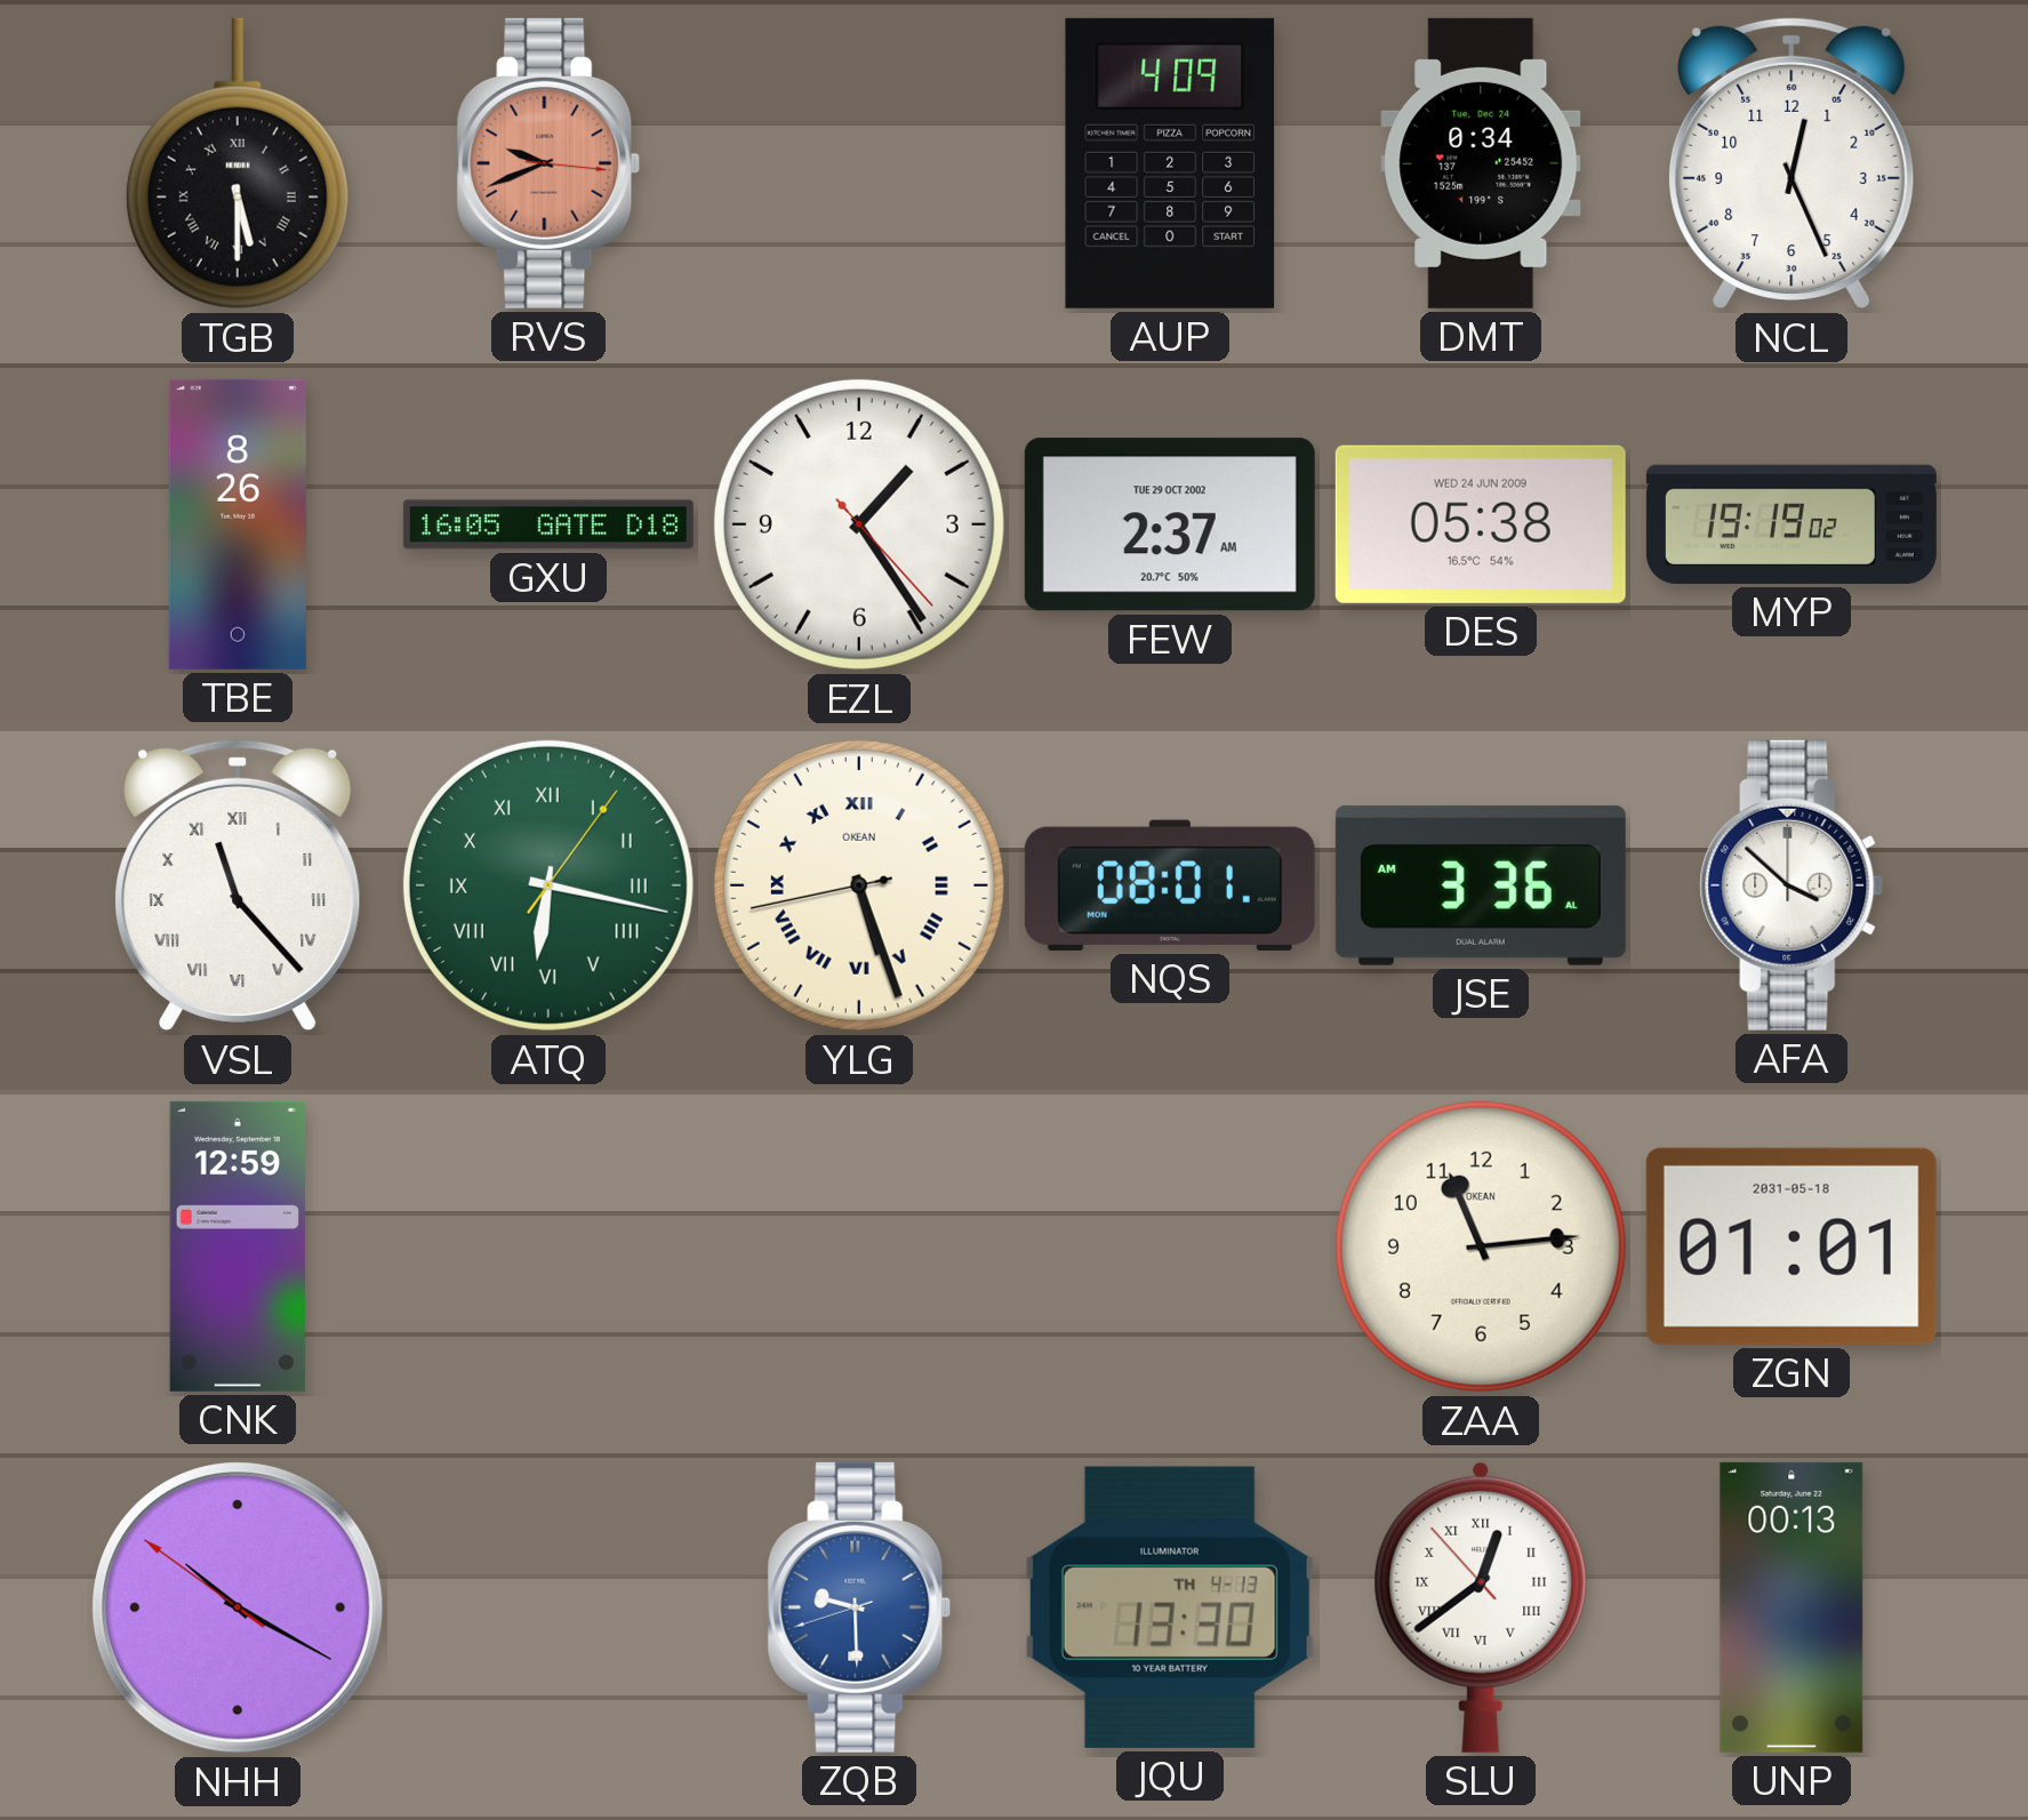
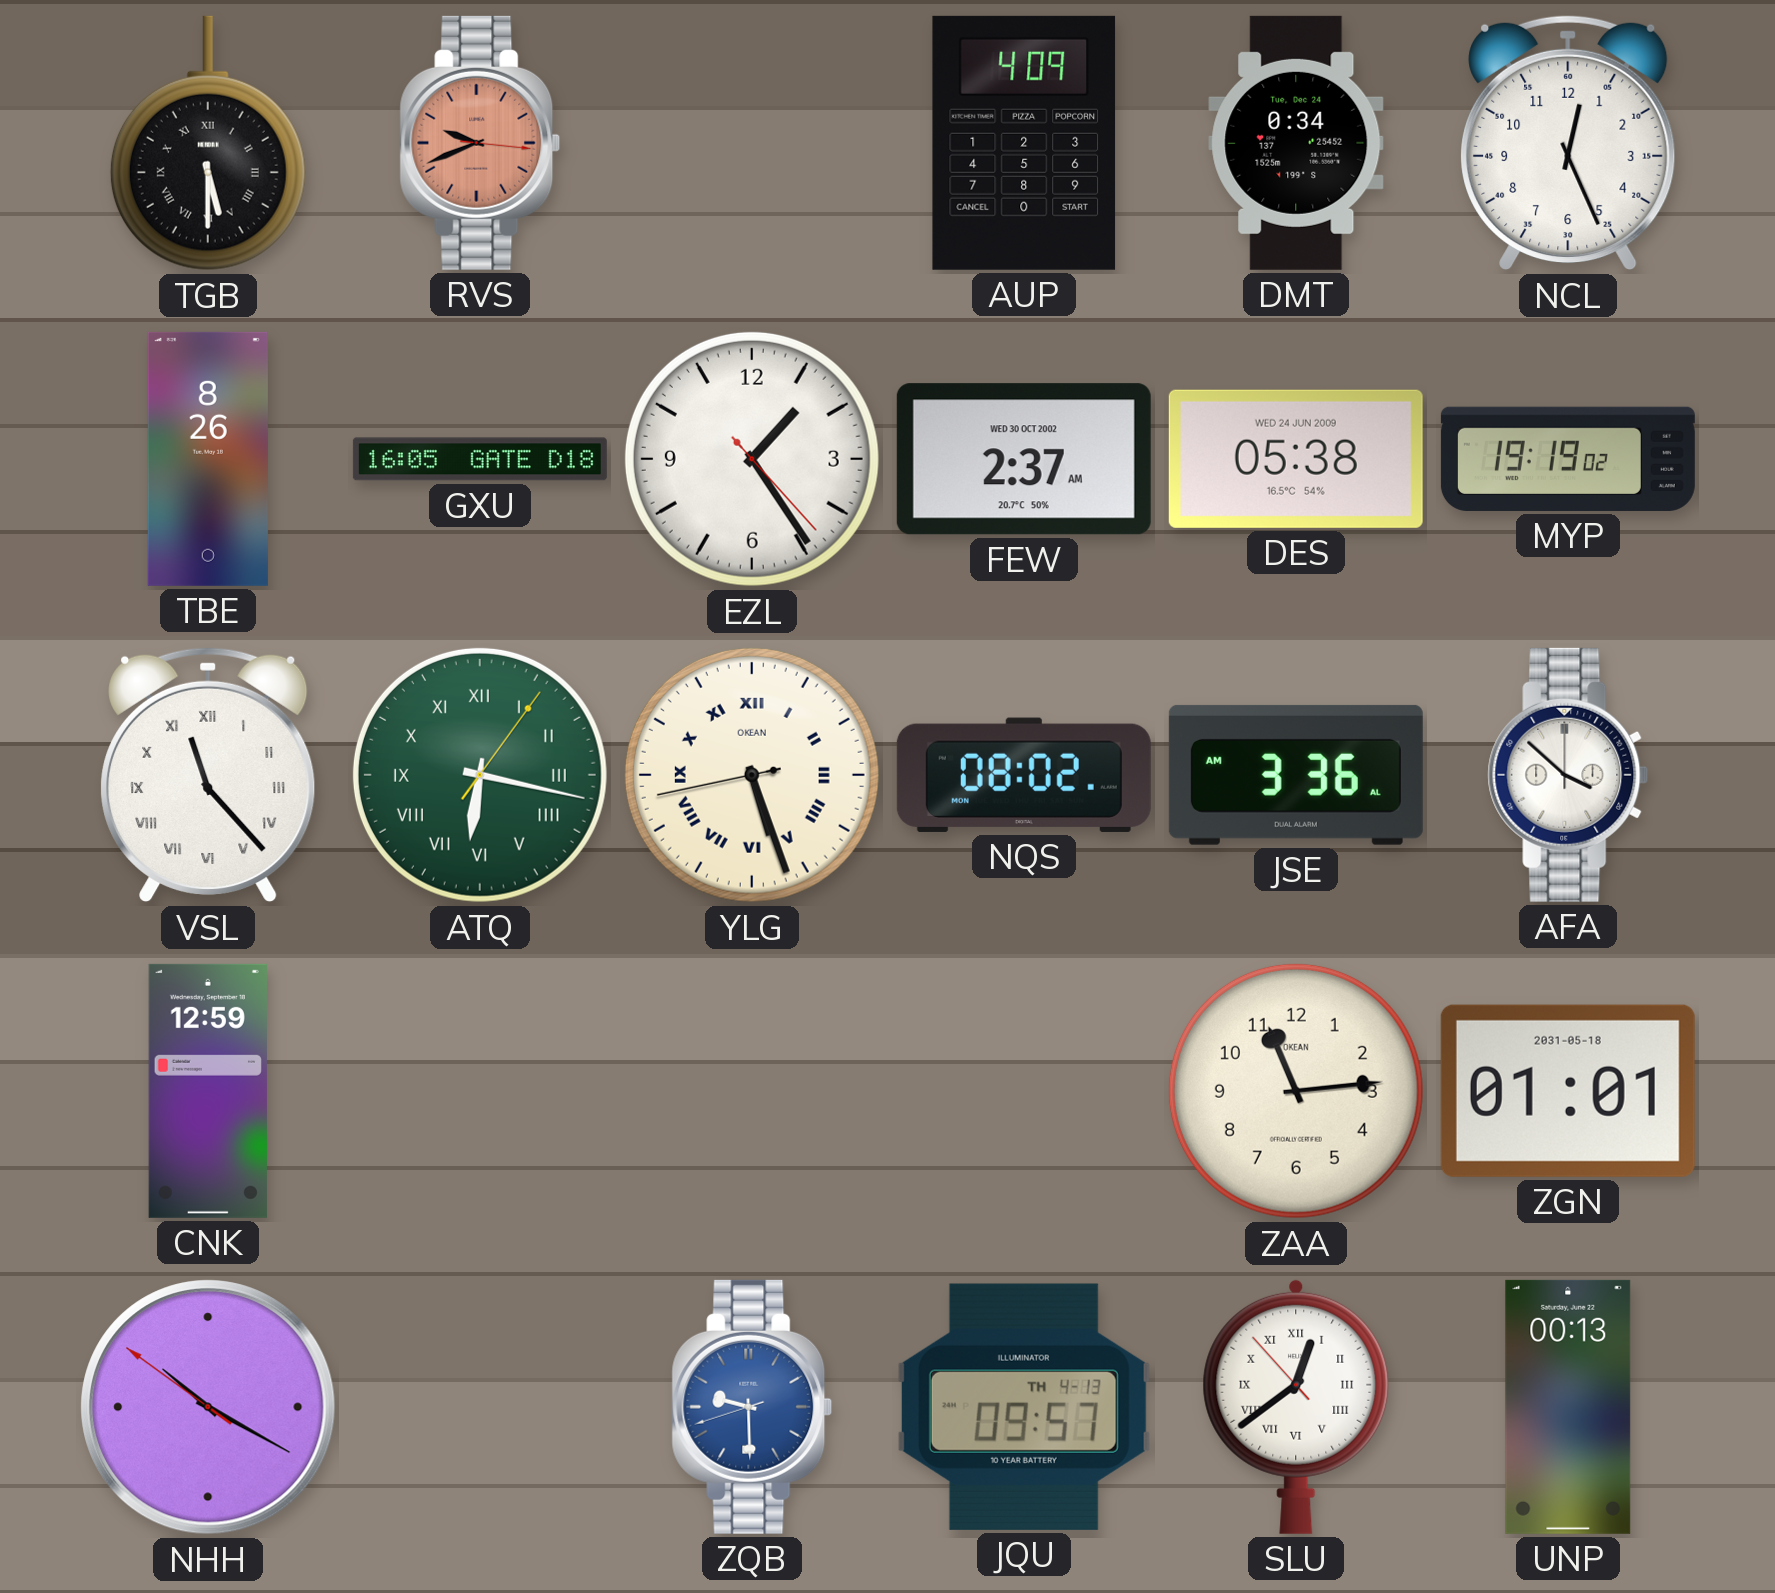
FEW date: TUE 29 OCT 2002 -> WED 30 OCT 2002
NQS: 08:01 -> 08:02
JQU: 13:30 -> 09:57
